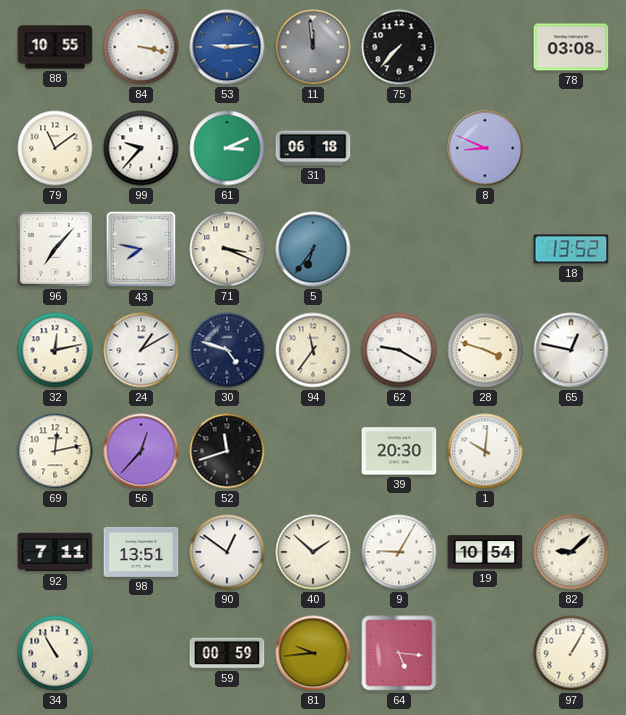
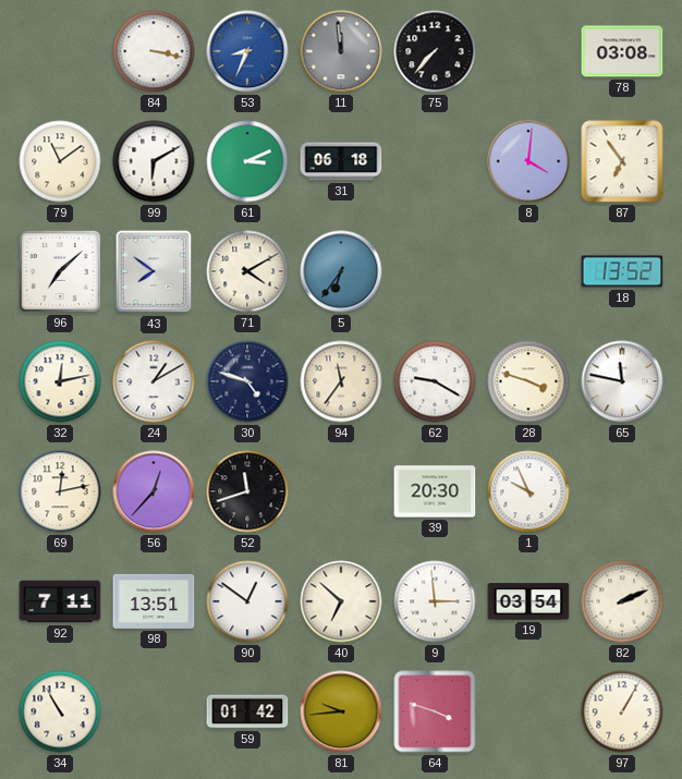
88: 10:55 -> none
53: 9:14 -> 8:34
99: 9:37 -> 6:10
8: 8:49 -> 4:01
87: none -> 6:54
96: 7:07 -> 7:08
43: 7:47 -> 7:51
71: 3:19 -> 4:10
65: 12:47 -> 11:47
1: 10:01 -> 9:56
40: 1:52 -> 6:52
9: 9:05 -> 2:59
19: 10:54 -> 03:54
82: 9:08 -> 2:11
59: 00:59 -> 01:42
64: 5:16 -> 3:48
